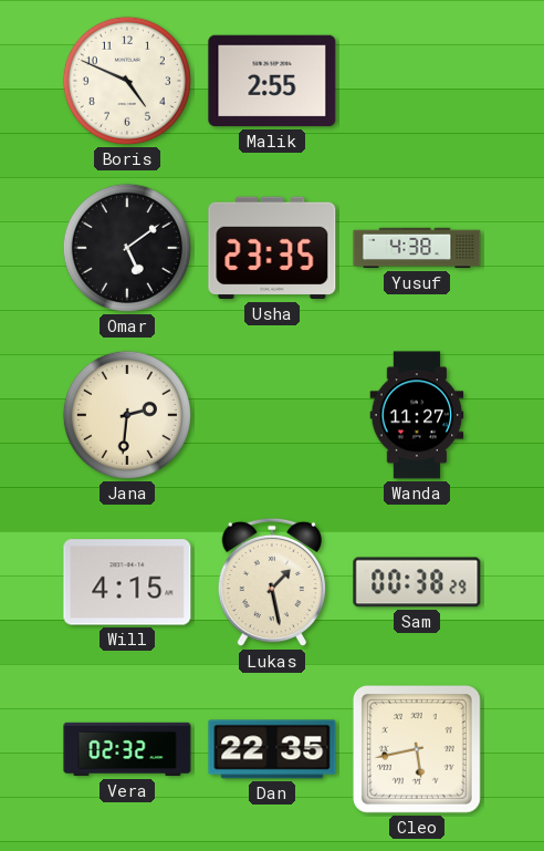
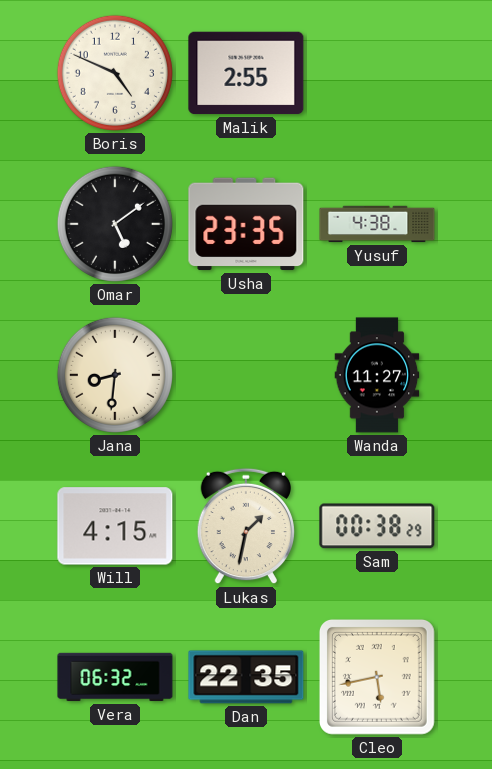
Jana: 2:31 -> 8:31
Lukas: 1:28 -> 1:32
Vera: 02:32 -> 06:32
